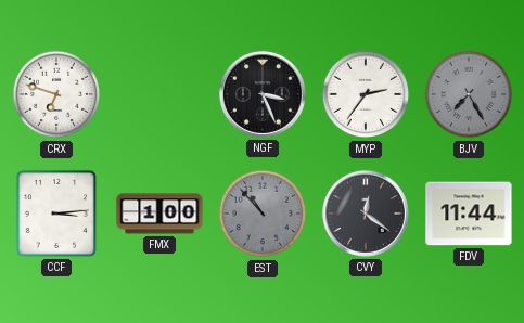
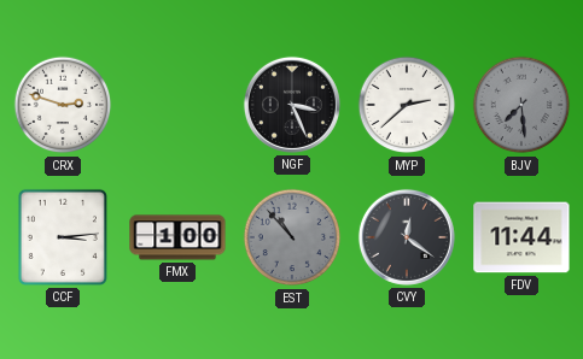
CRX: 6:48 -> 2:48
MYP: 2:36 -> 2:38
BJV: 7:25 -> 7:29
